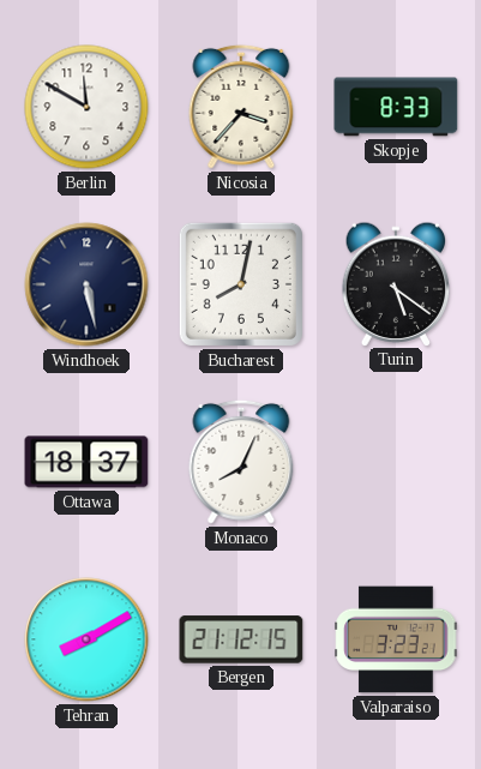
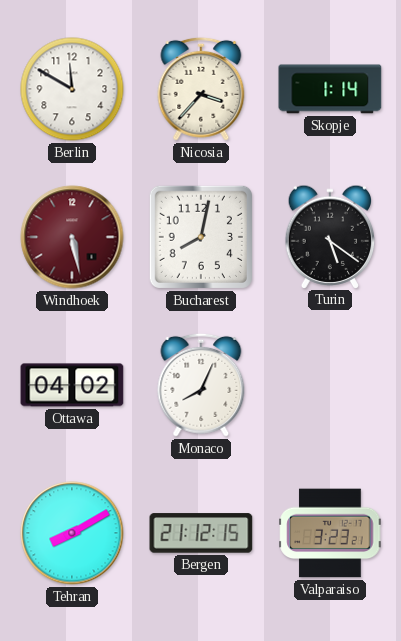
Skopje: 8:33 -> 1:14
Windhoek dial: navy -> burgundy
Ottawa: 18:37 -> 04:02
